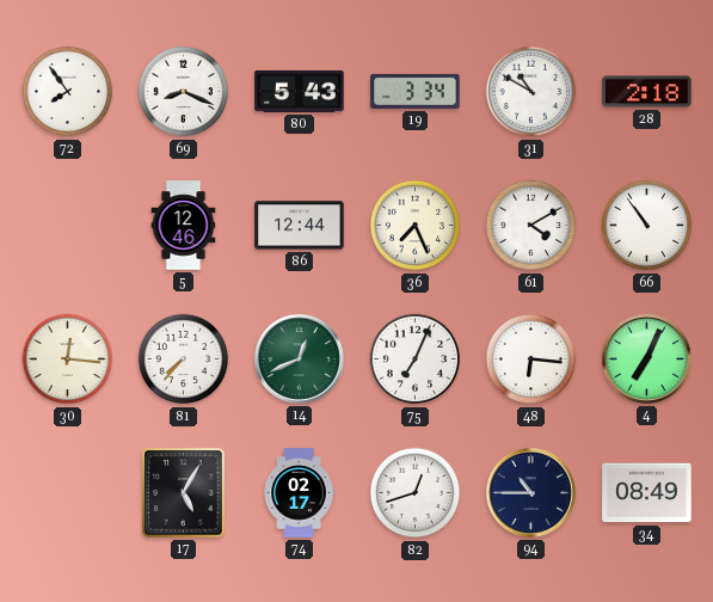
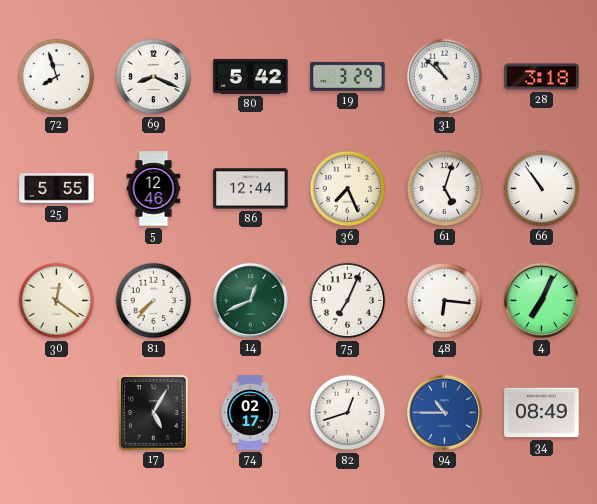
72: 7:54 -> 7:57
80: 5:43 -> 5:42
19: 3:34 -> 3:29
31: 10:50 -> 10:52
28: 2:18 -> 3:18
25: none -> 5:55
61: 4:10 -> 5:03
30: 12:16 -> 12:21
94 dial: navy -> blue
